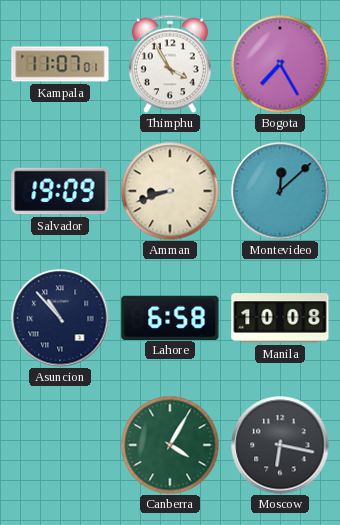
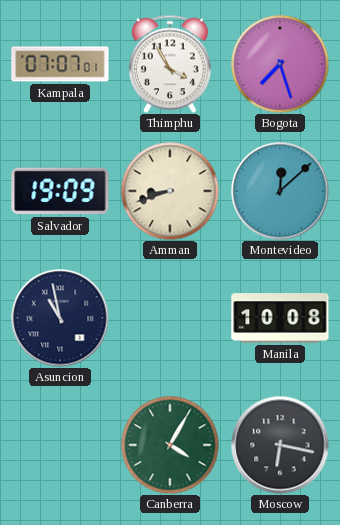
Kampala: 11:07 -> 07:07
Bogota: 7:25 -> 7:27
Asuncion: 10:53 -> 10:58
Lahore: 6:58 -> none
